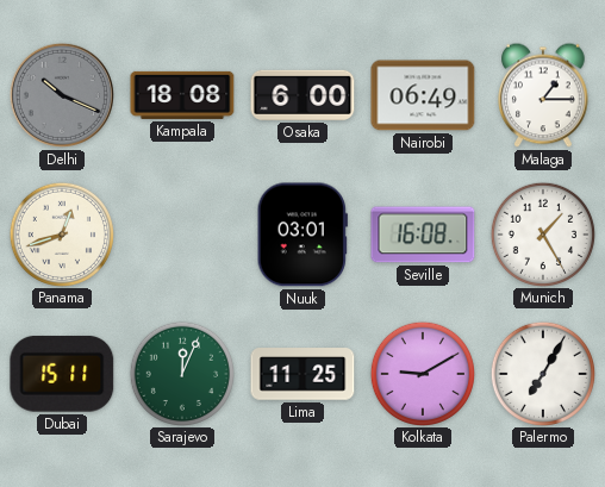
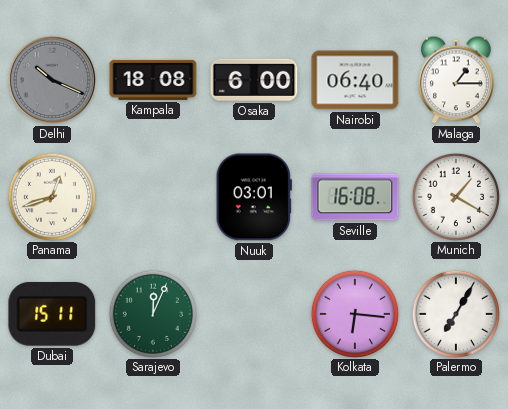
Nairobi: 06:49 -> 06:40
Munich: 1:25 -> 1:20
Lima: 11:25 -> none
Kolkata: 9:10 -> 6:16
